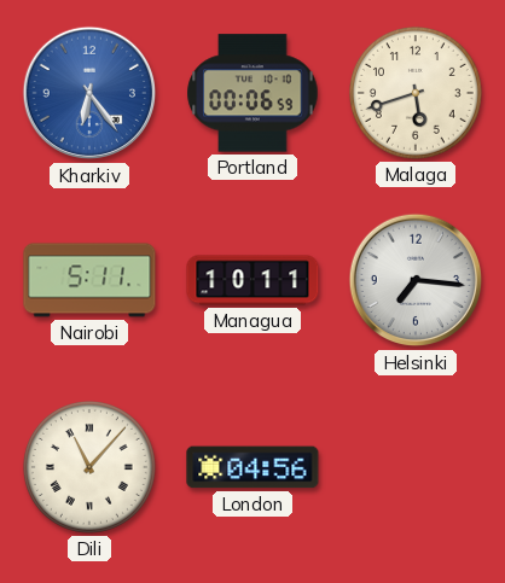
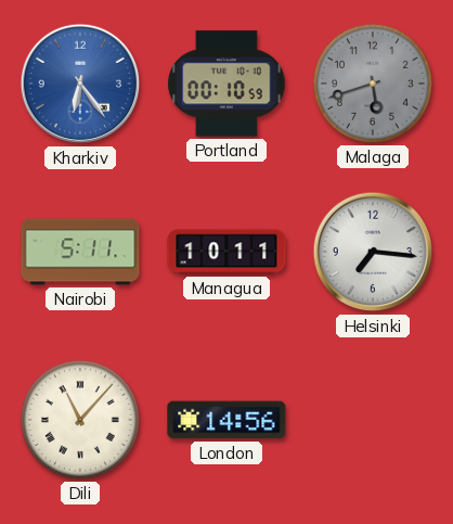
Portland: 00:06 -> 00:10
Malaga dial: cream -> grey
London: 04:56 -> 14:56
